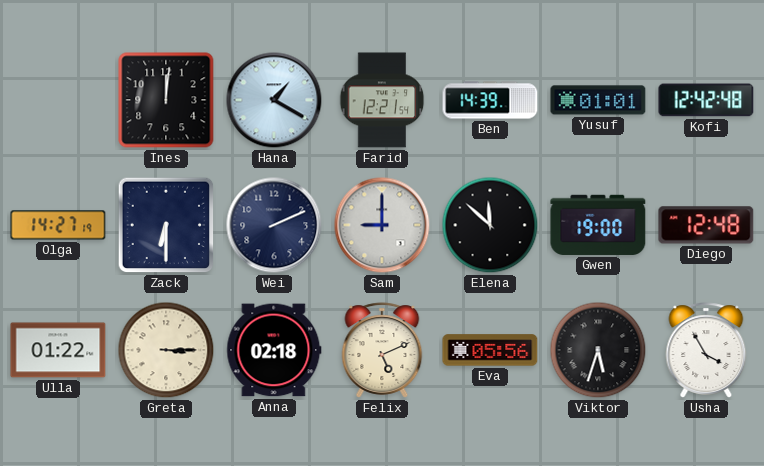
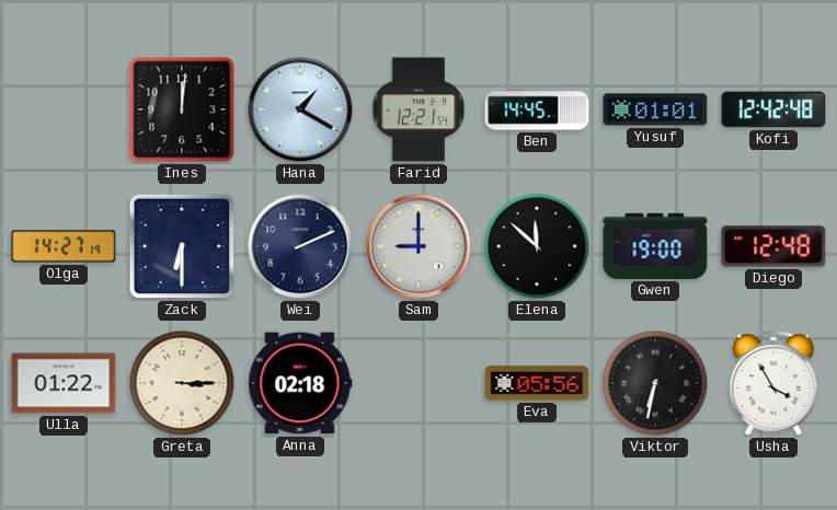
Ben: 14:39 -> 14:45
Felix: 5:11 -> none
Viktor: 5:33 -> 6:32
